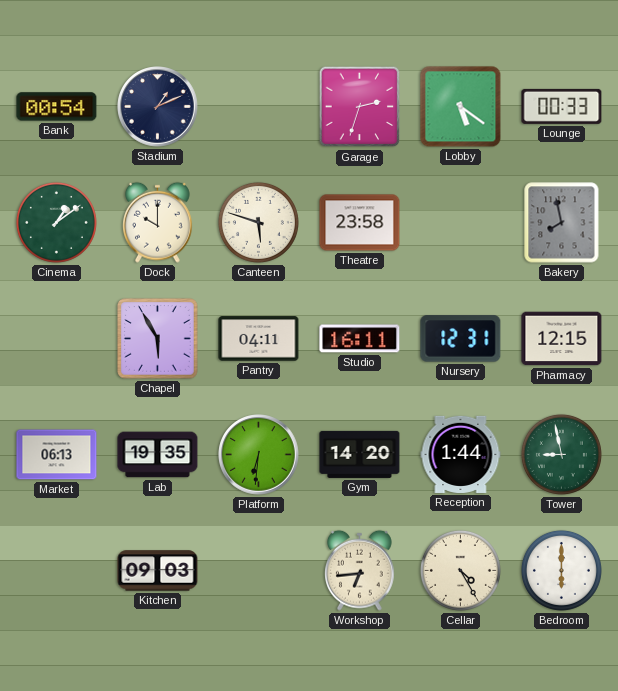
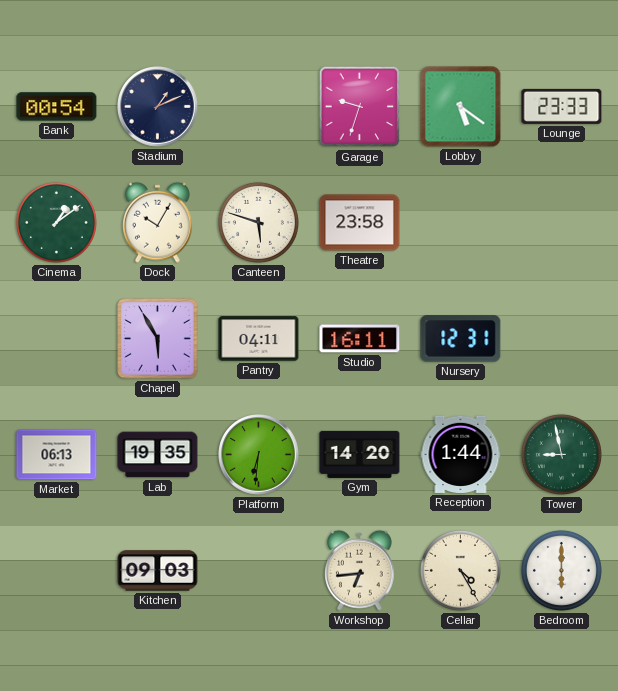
Garage: 2:33 -> 9:33
Lounge: 00:33 -> 23:33
Dock: 10:00 -> 10:05
Bakery: 7:58 -> none
Pharmacy: 12:15 -> none
